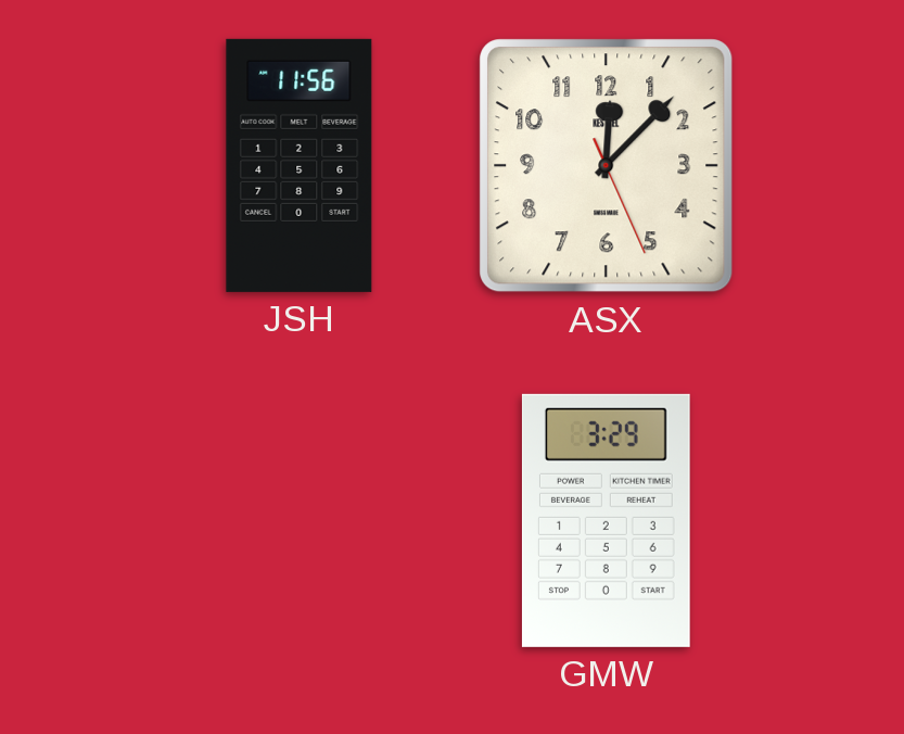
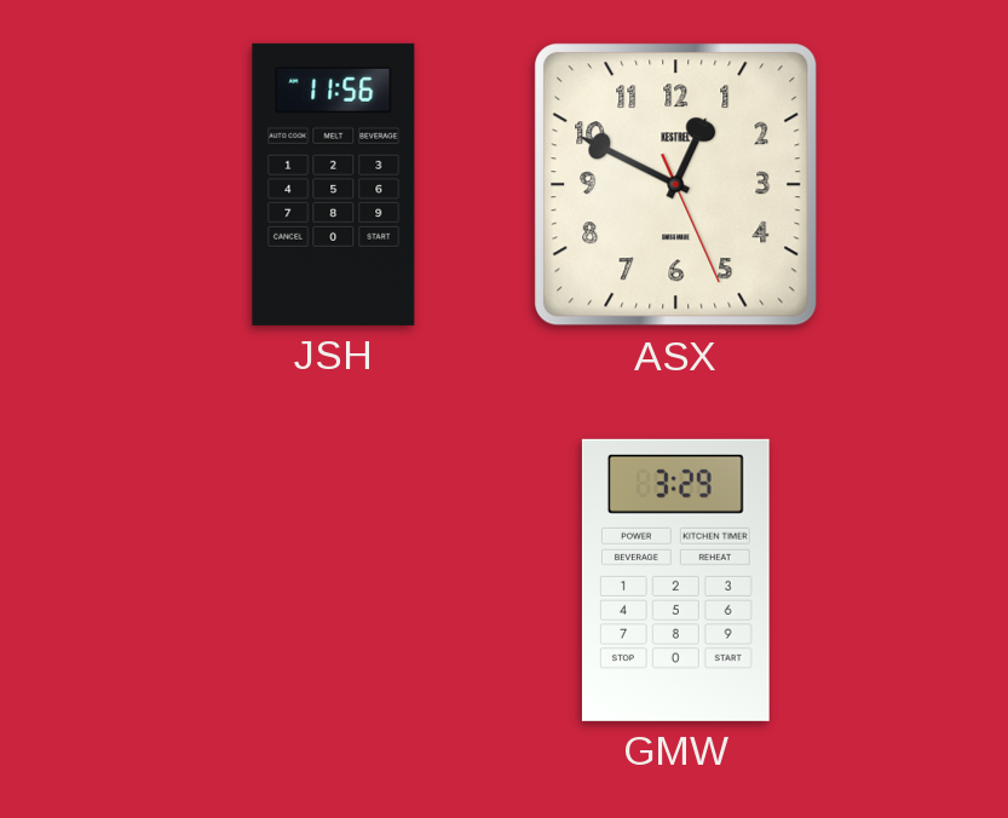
ASX: 12:07 -> 12:49
